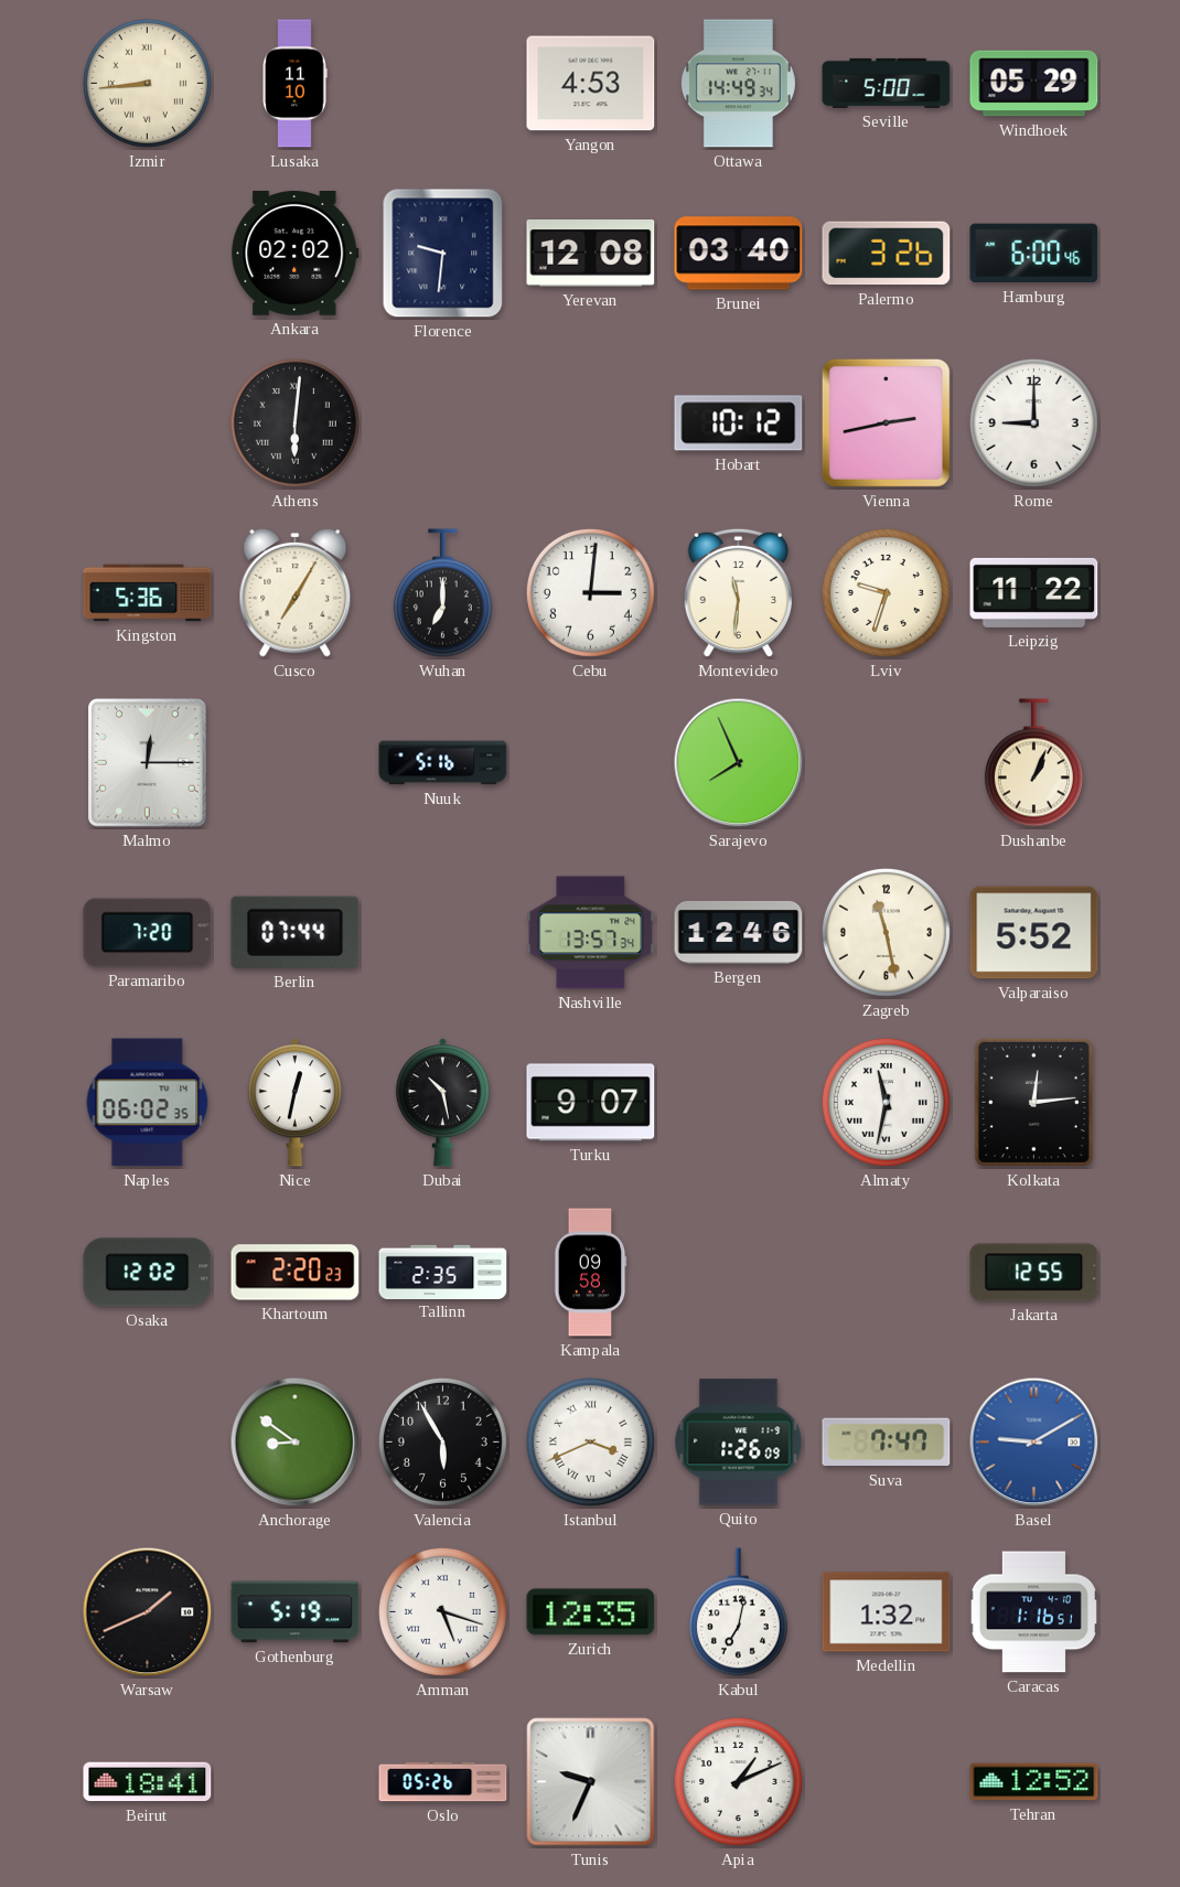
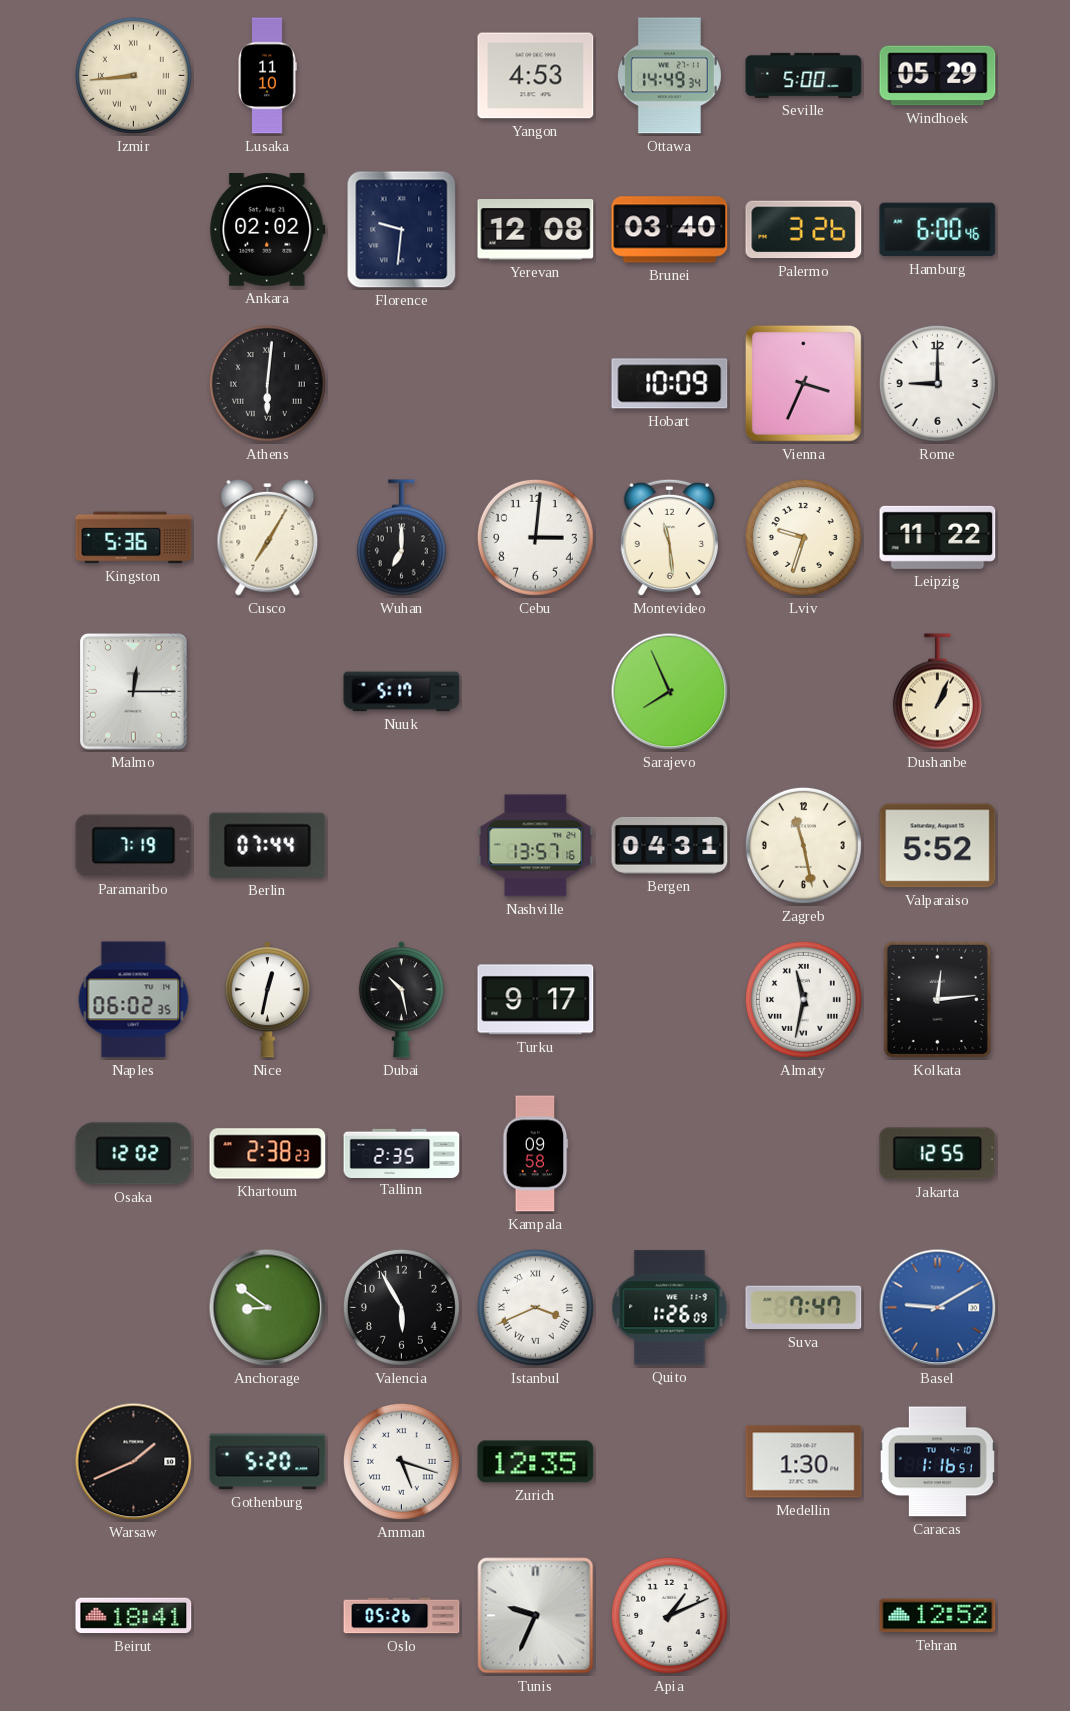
Hobart: 10:12 -> 10:09
Vienna: 2:43 -> 3:34
Montevideo: 11:31 -> 11:29
Nuuk: 5:16 -> 5:17
Paramaribo: 7:20 -> 7:19
Nashville: 13:57:34 -> 13:57:16
Bergen: 12:46 -> 04:31
Turku: 9:07 -> 9:17
Khartoum: 2:20 -> 2:38
Gothenburg: 5:19 -> 5:20
Kabul: 7:02 -> none
Medellin: 1:32 -> 1:30
